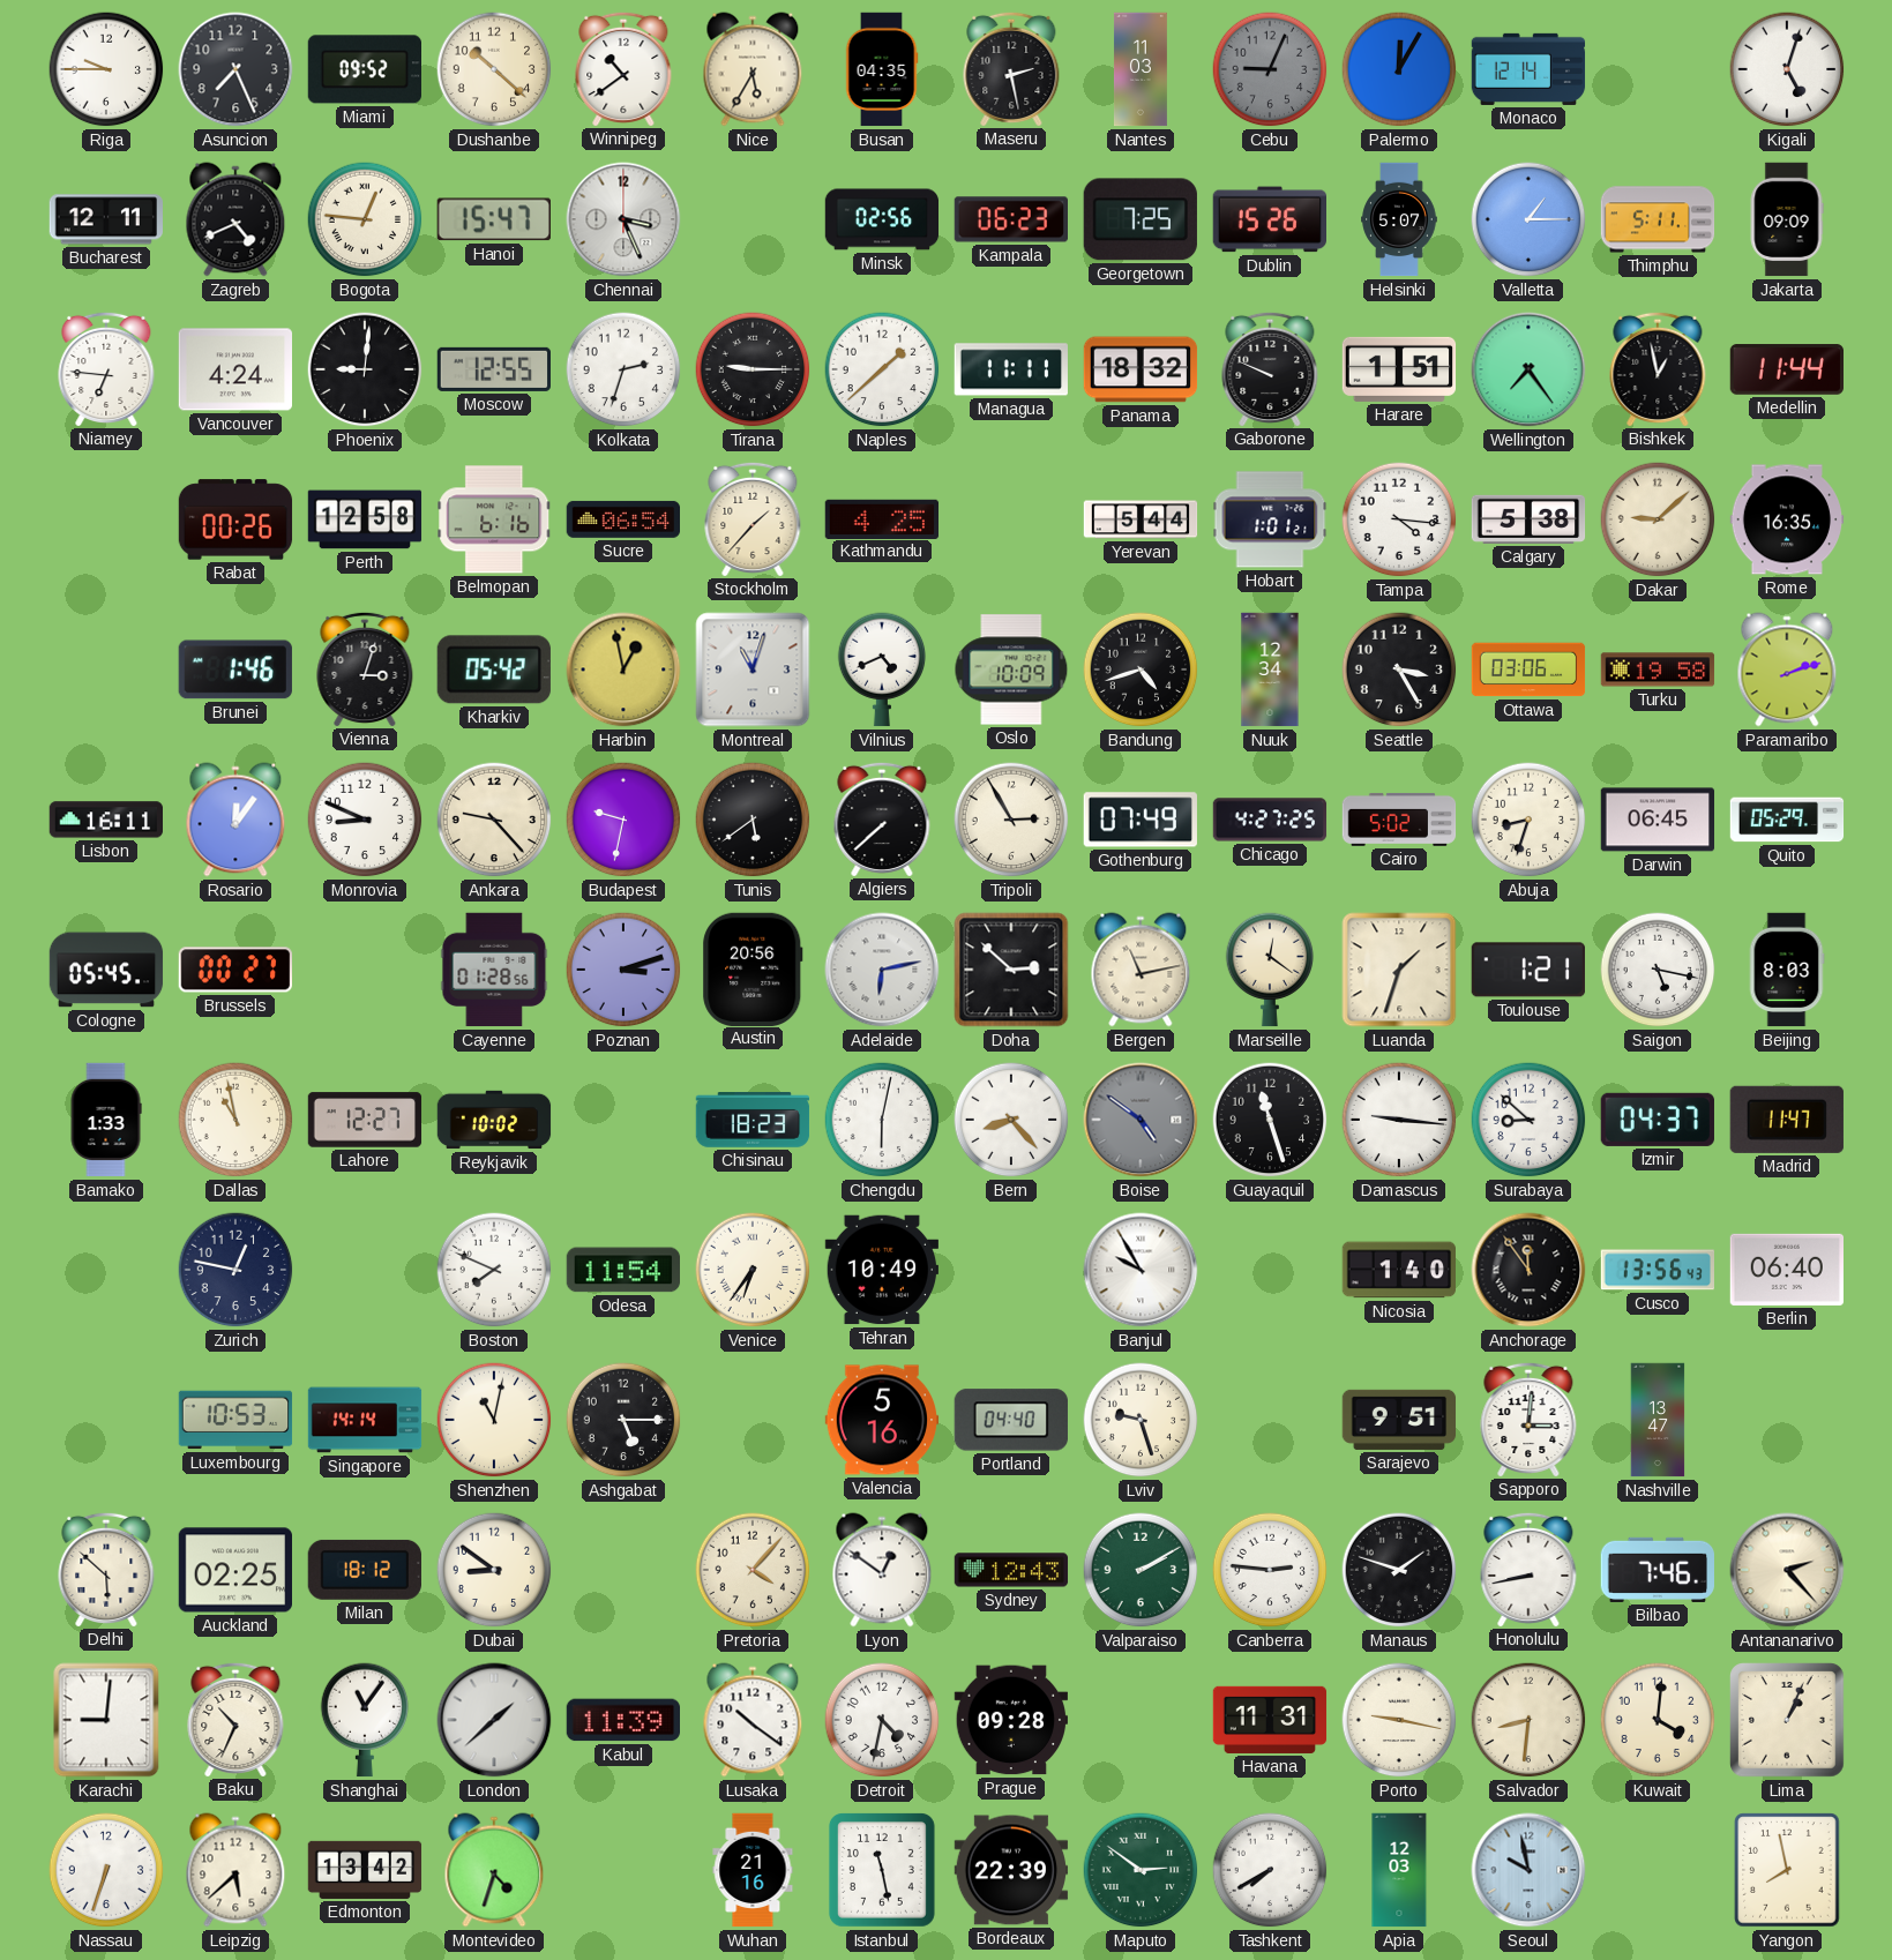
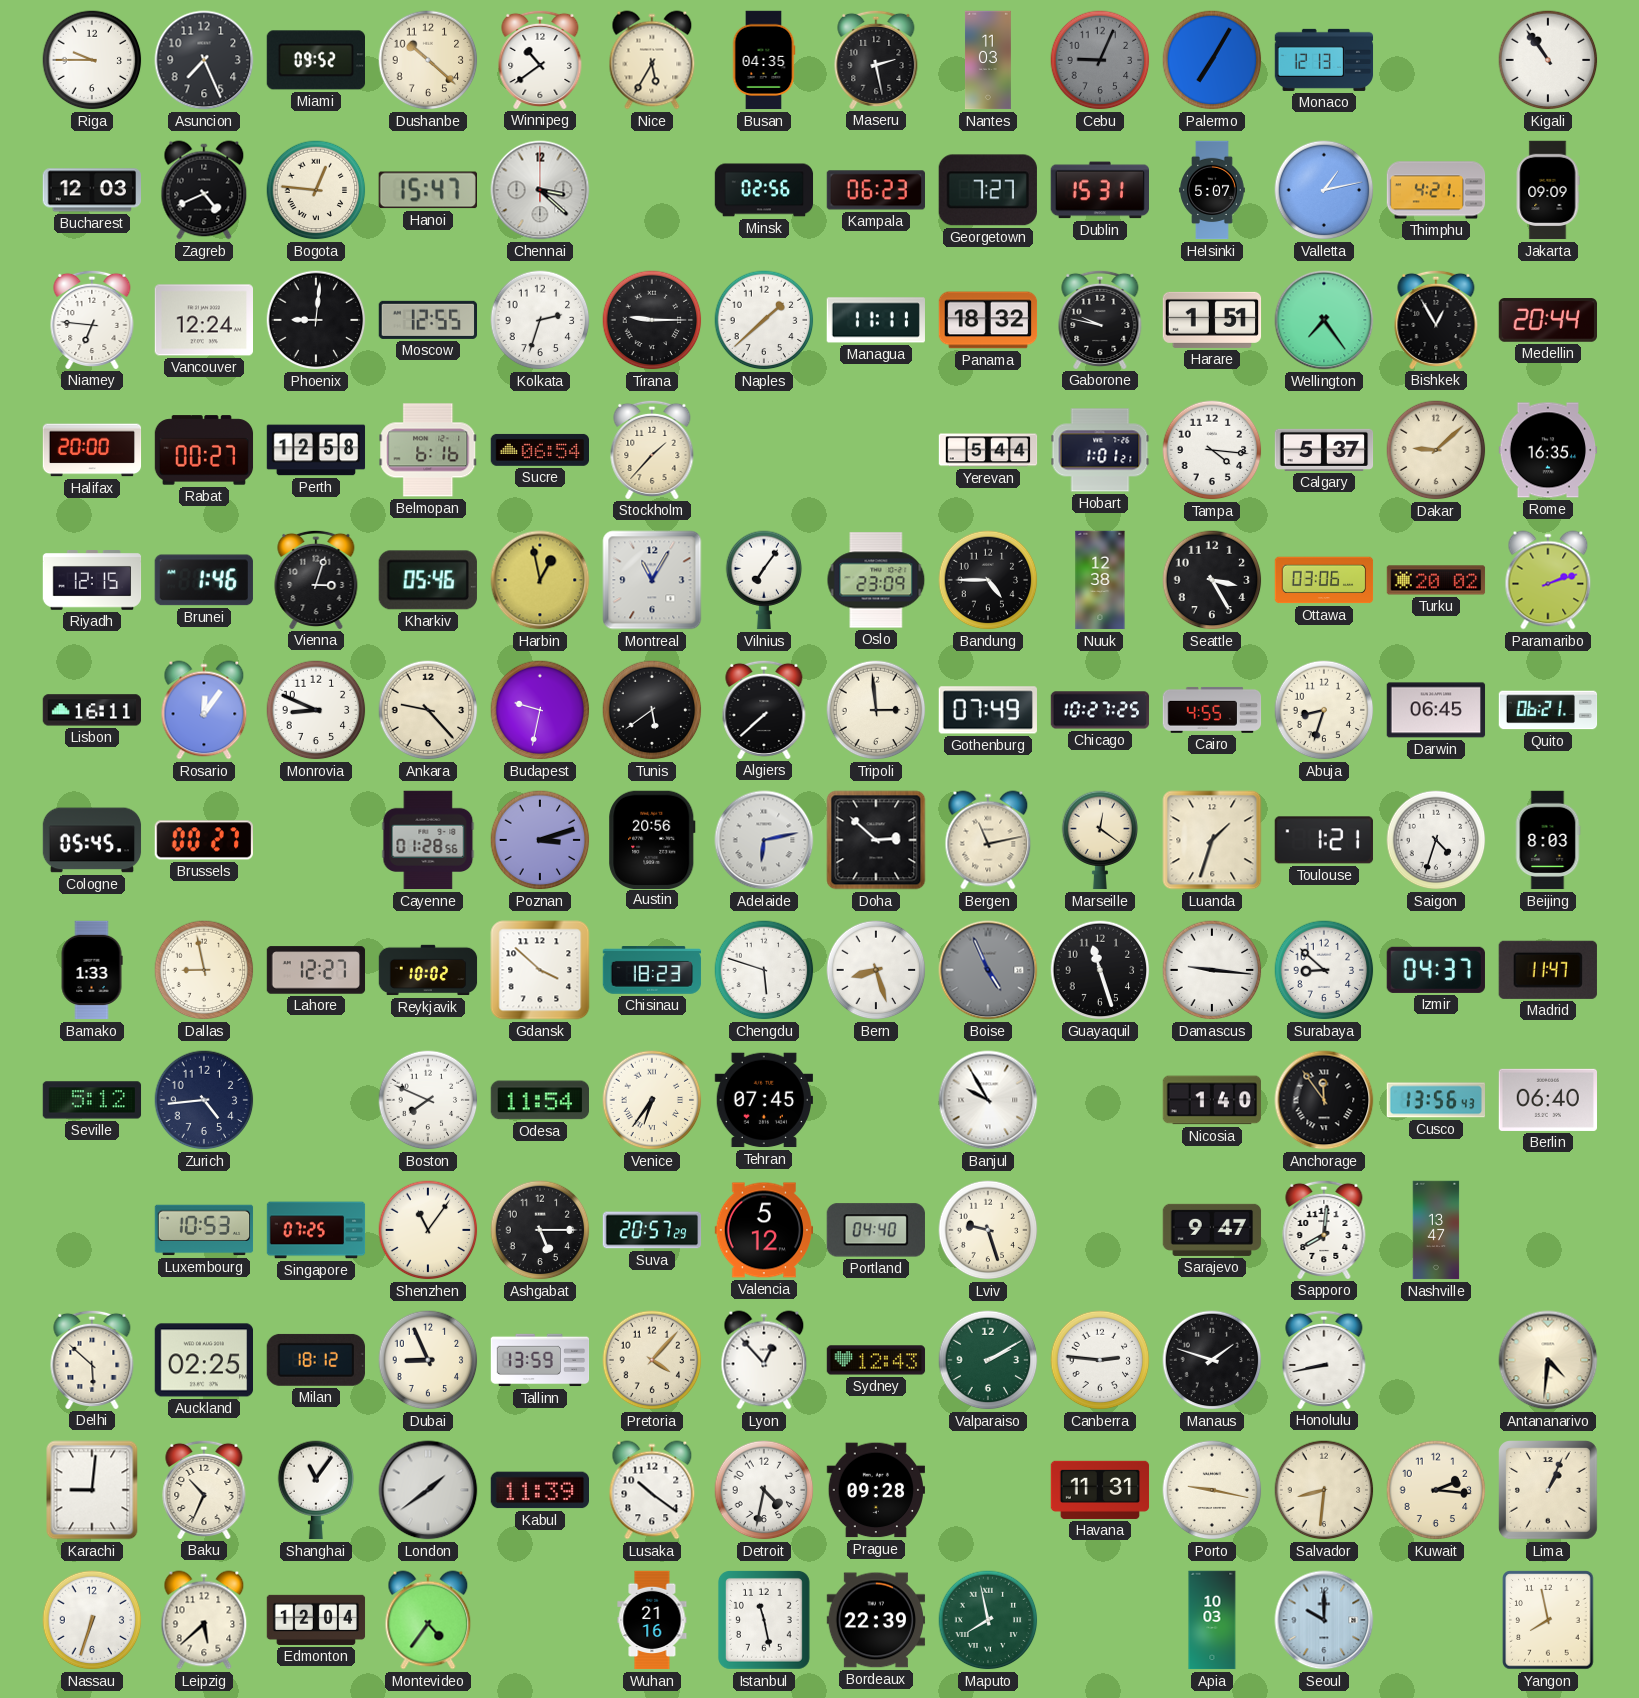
Palermo: 12:05 -> 7:05
Monaco: 12:14 -> 12:13
Kigali: 5:03 -> 10:54
Bucharest: 12:11 -> 12:03
Chennai: 3:26 -> 3:22
Georgetown: 7:25 -> 7:27
Dublin: 15:26 -> 15:31
Valletta: 1:15 -> 1:13
Thimphu: 5:11 -> 4:21
Vancouver: 4:24 -> 12:24
Gaborone: 9:49 -> 9:47
Bishkek: 12:58 -> 12:55
Medellin: 11:44 -> 20:44
Halifax: none -> 20:00
Rabat: 00:26 -> 00:27
Kathmandu: 4:25 -> none
Calgary: 5:38 -> 5:37
Riyadh: none -> 12:15
Kharkiv: 05:42 -> 05:46
Montreal: 11:03 -> 11:05
Vilnius: 4:41 -> 7:06
Oslo: 10:09 -> 23:09
Bandung: 4:42 -> 4:45
Nuuk: 12:34 -> 12:38
Turku: 19:58 -> 20:02
Tripoli: 2:55 -> 2:59
Chicago: 4:27 -> 10:27
Cairo: 5:02 -> 4:55
Quito: 05:29 -> 06:21
Saigon: 5:17 -> 4:33
Dallas: 10:58 -> 8:58
Gdansk: none -> 3:52
Chengdu: 6:02 -> 5:48
Bern: 8:23 -> 8:27
Boise: 4:51 -> 4:56
Seville: none -> 5:12
Zurich: 12:47 -> 4:44
Tehran: 10:49 -> 07:45
Singapore: 14:14 -> 07:25
Shenzhen: 11:02 -> 11:06
Suva: none -> 20:57
Valencia: 5:16 -> 5:12
Sarajevo: 9:51 -> 9:47
Sapporo: 3:01 -> 8:01
Dubai: 8:51 -> 8:56
Tallinn: none -> 13:59
Lyon: 12:51 -> 12:53
Bilbao: 7:46 -> none
Antananarivo: 2:23 -> 4:31
London: 1:38 -> 1:39
Kuwait: 4:01 -> 2:16
Edmonton: 13:42 -> 12:04
Montevideo: 4:33 -> 4:36
Maputo: 2:51 -> 7:58
Tashkent: 7:40 -> none
Apia: 12:03 -> 10:03
Seoul: 9:58 -> 10:00
